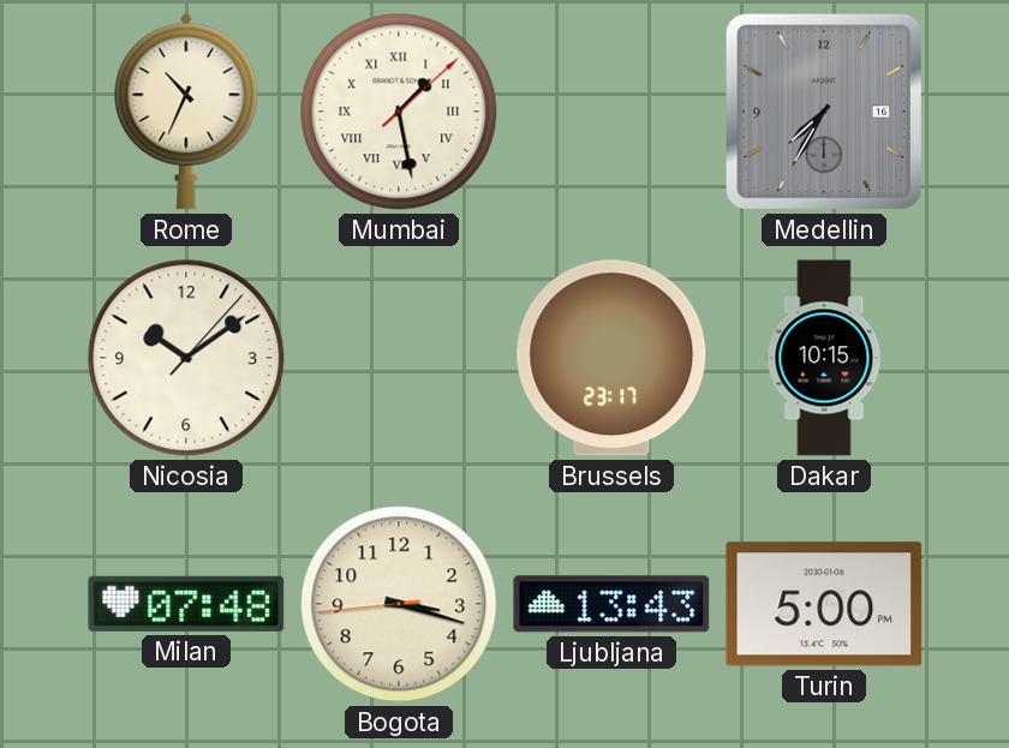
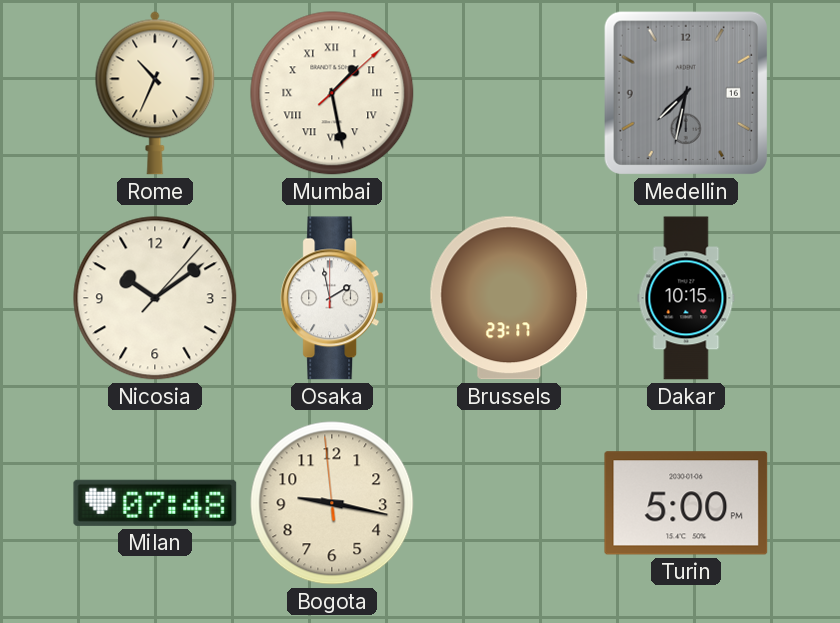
Medellin: 7:35 -> 7:32
Osaka: none -> 1:58
Bogota: 3:17 -> 9:16
Ljubljana: 13:43 -> none
